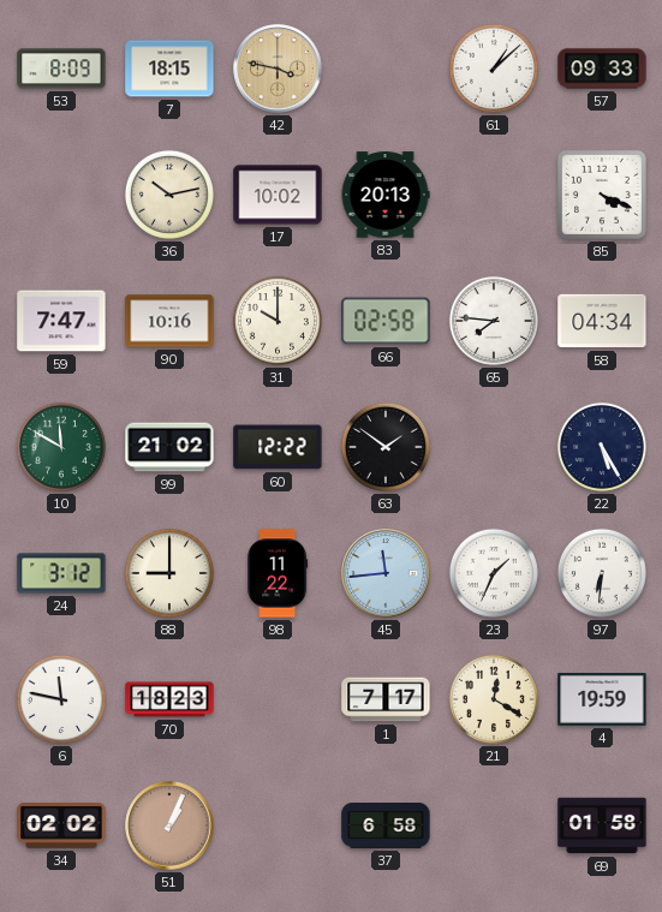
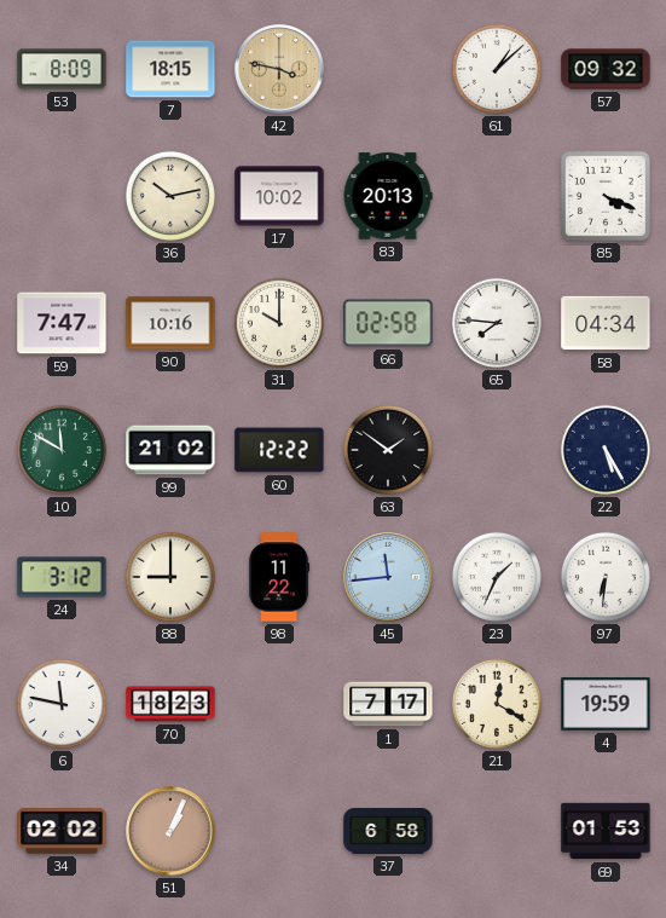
57: 09:33 -> 09:32
69: 01:58 -> 01:53
